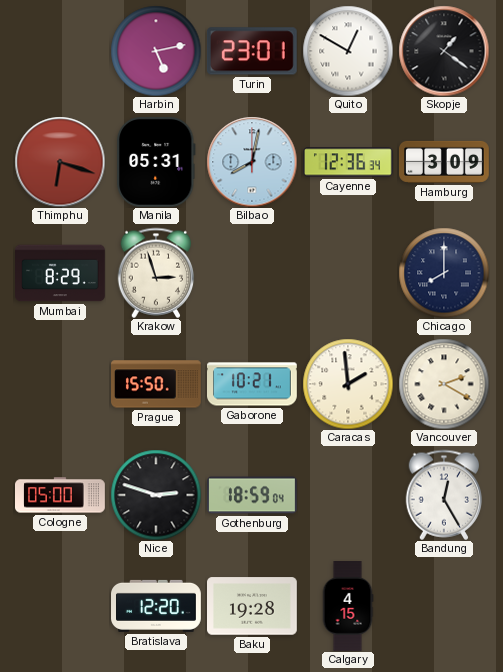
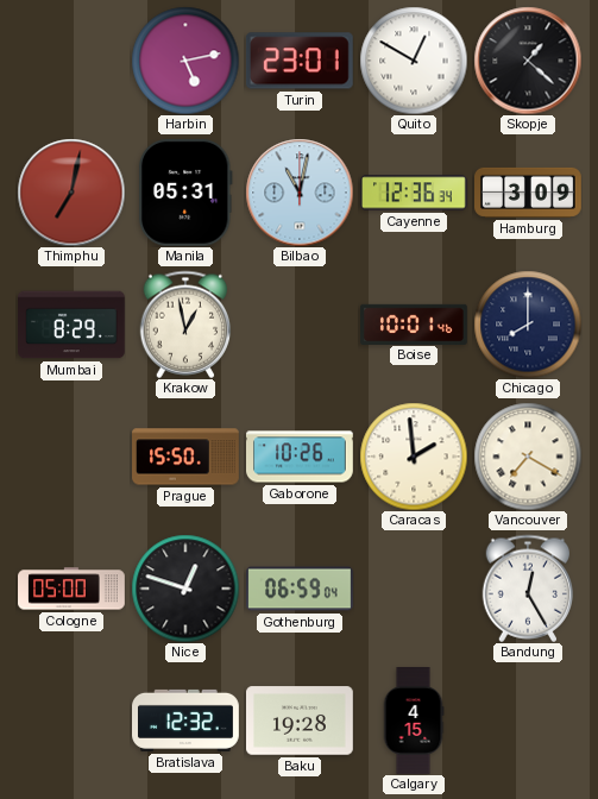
Skopje: 1:21 -> 1:22
Thimphu: 6:18 -> 7:02
Bilbao: 8:02 -> 11:02
Krakow: 2:57 -> 12:58
Boise: none -> 10:01
Gaborone: 10:21 -> 10:26
Vancouver: 2:20 -> 7:20
Nice: 2:48 -> 12:48
Gothenburg: 18:59 -> 06:59
Bratislava: 12:20 -> 12:32
